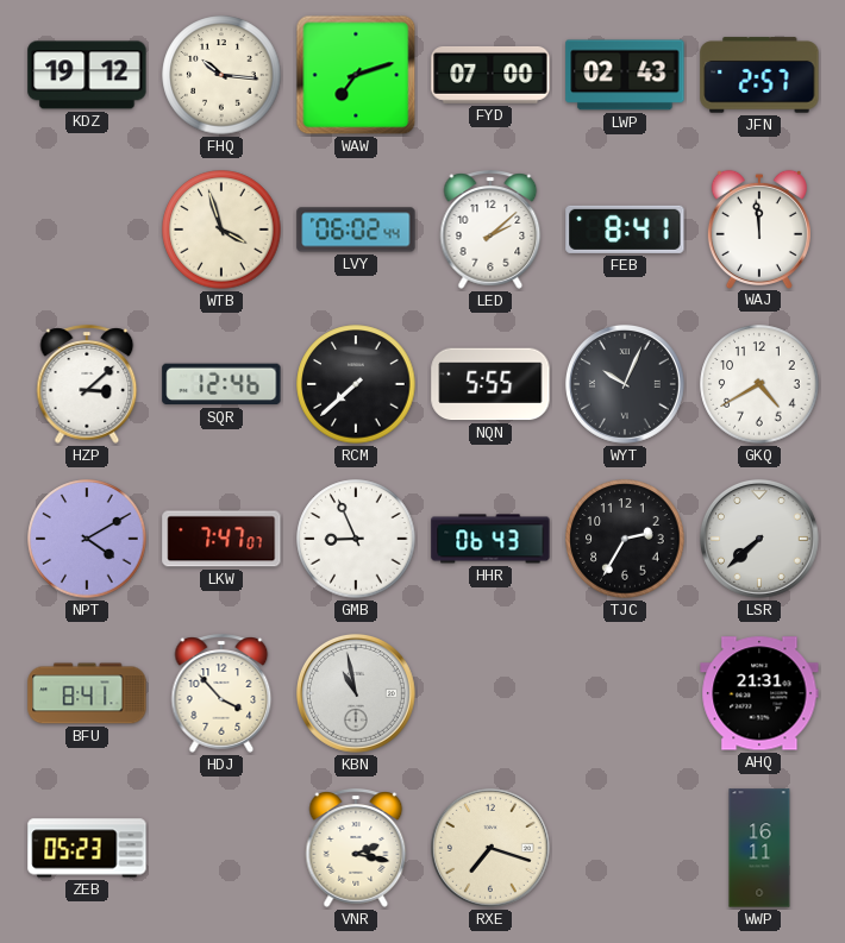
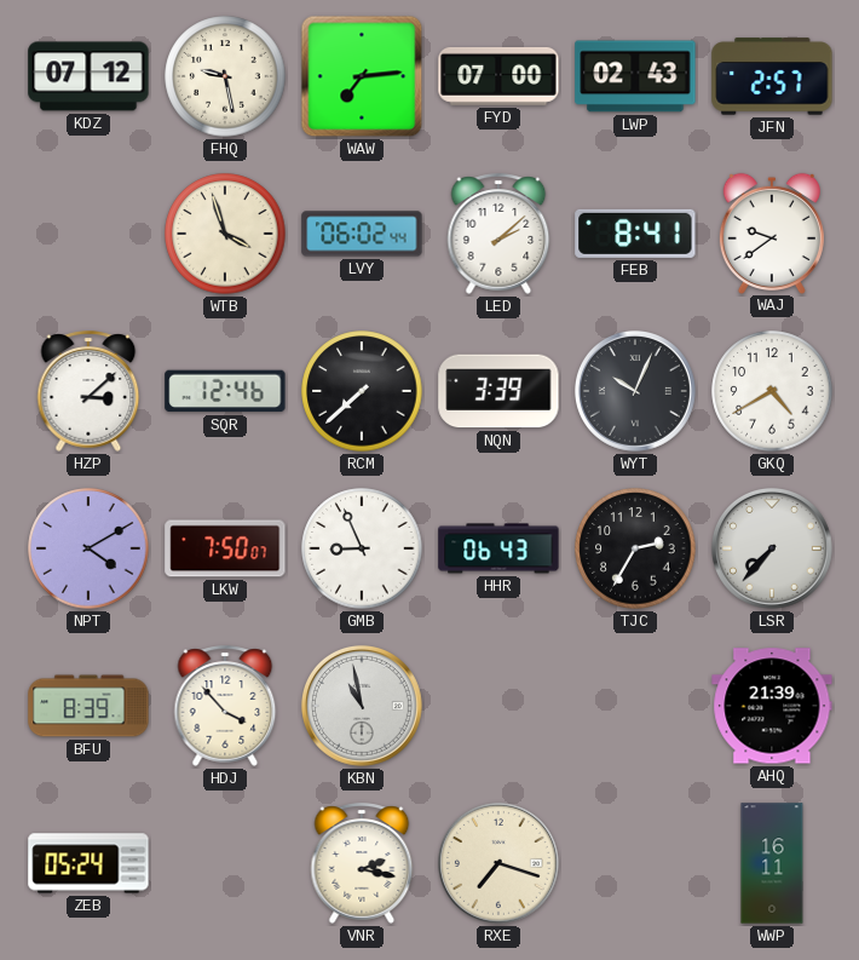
KDZ: 19:12 -> 07:12
FHQ: 10:16 -> 9:28
WAW: 7:12 -> 7:14
WAJ: 11:59 -> 9:39
NQN: 5:55 -> 3:39
LKW: 7:47 -> 7:50
LSR: 7:38 -> 7:37
BFU: 8:41 -> 8:39
AHQ: 21:31 -> 21:39
ZEB: 05:23 -> 05:24
